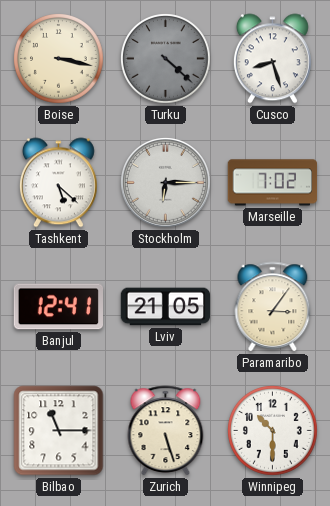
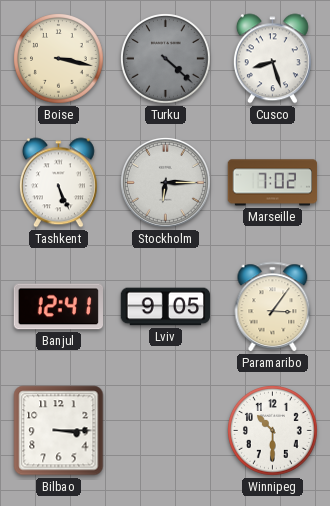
Tashkent: 5:22 -> 5:26
Lviv: 21:05 -> 9:05
Bilbao: 11:15 -> 3:15
Zurich: 5:27 -> none
